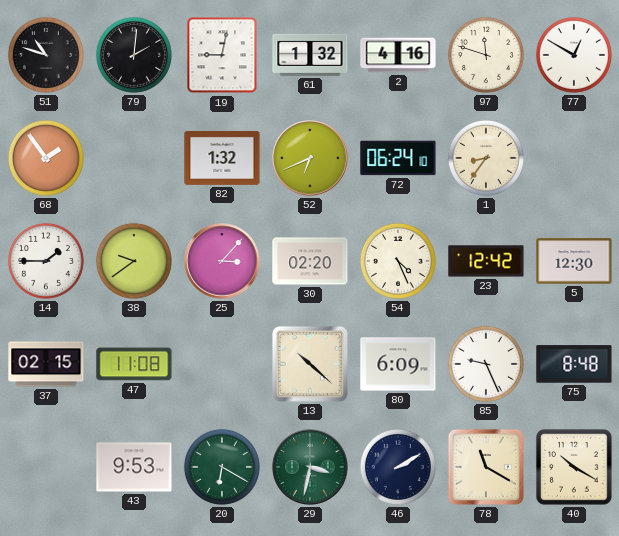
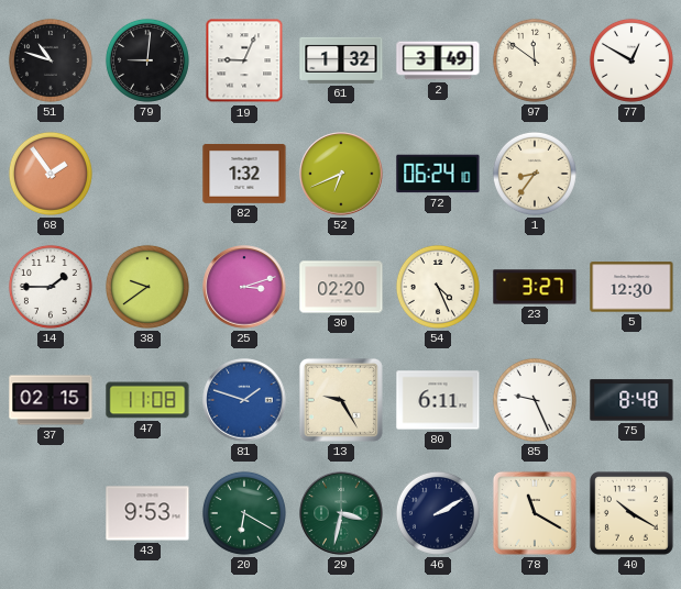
79: 2:01 -> 9:01
19: 9:02 -> 9:04
2: 4:16 -> 3:49
97: 11:48 -> 11:51
25: 3:07 -> 3:12
23: 12:42 -> 3:27
81: none -> 1:48
13: 10:22 -> 9:25
80: 6:09 -> 6:11
